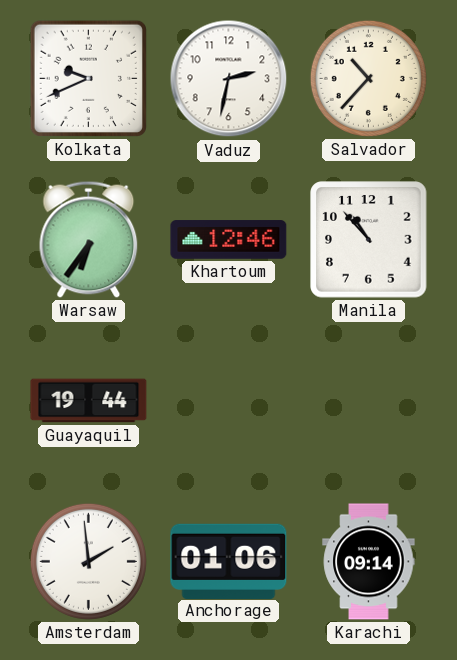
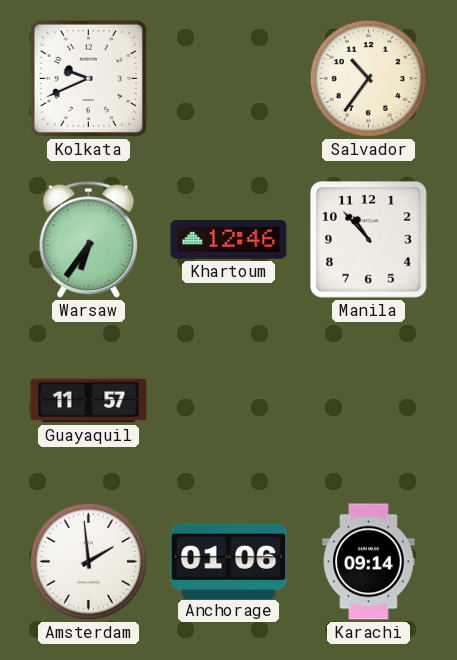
Vaduz: 2:32 -> none
Salvador: 10:37 -> 10:36
Guayaquil: 19:44 -> 11:57
